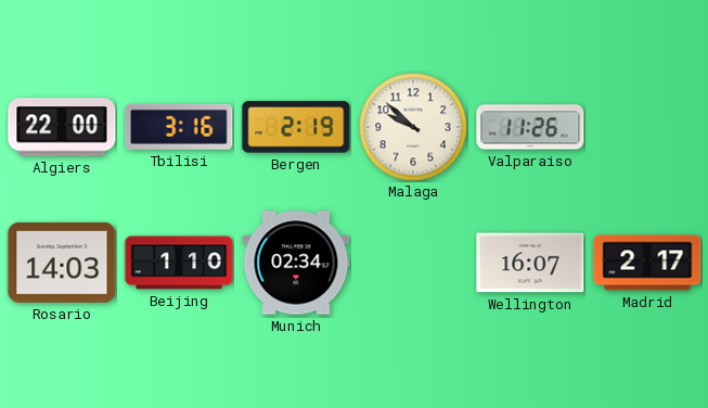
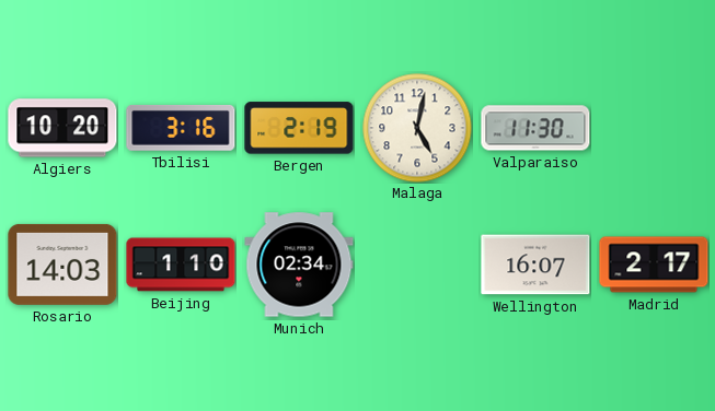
Algiers: 22:00 -> 10:20
Malaga: 9:52 -> 5:02
Valparaiso: 11:26 -> 11:30
